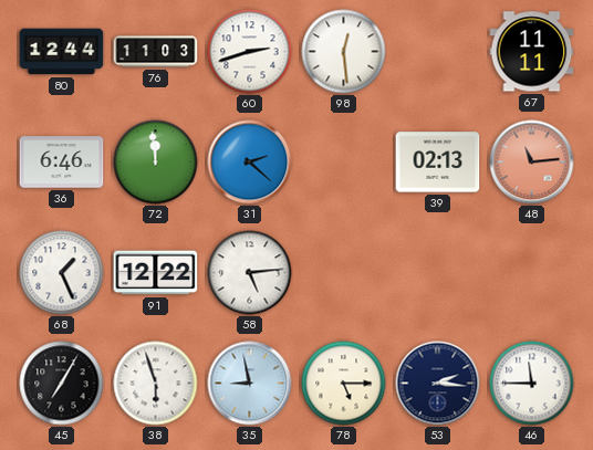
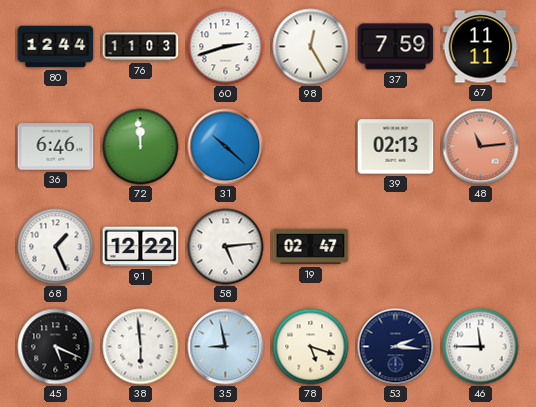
98: 12:29 -> 12:25
37: none -> 7:59
31: 2:22 -> 10:22
19: none -> 02:47
45: 7:05 -> 5:19
38: 5:57 -> 5:59
78: 5:15 -> 5:18
